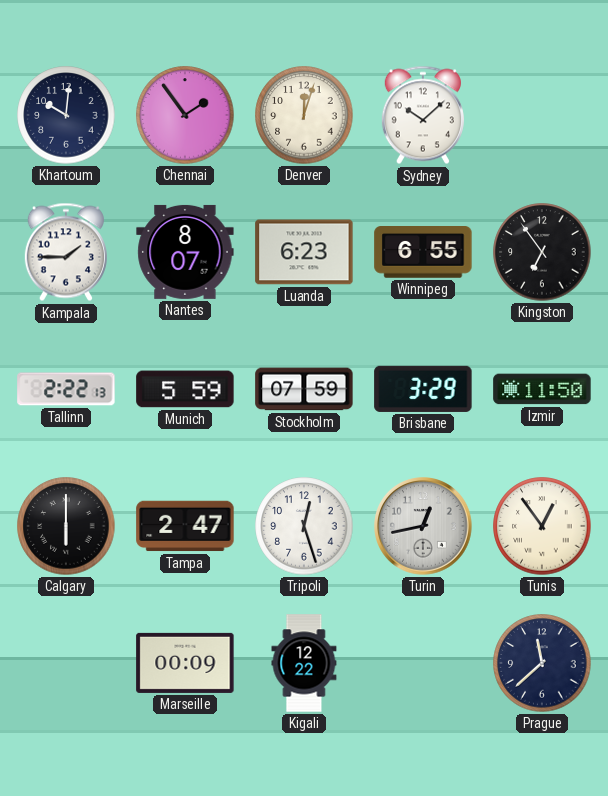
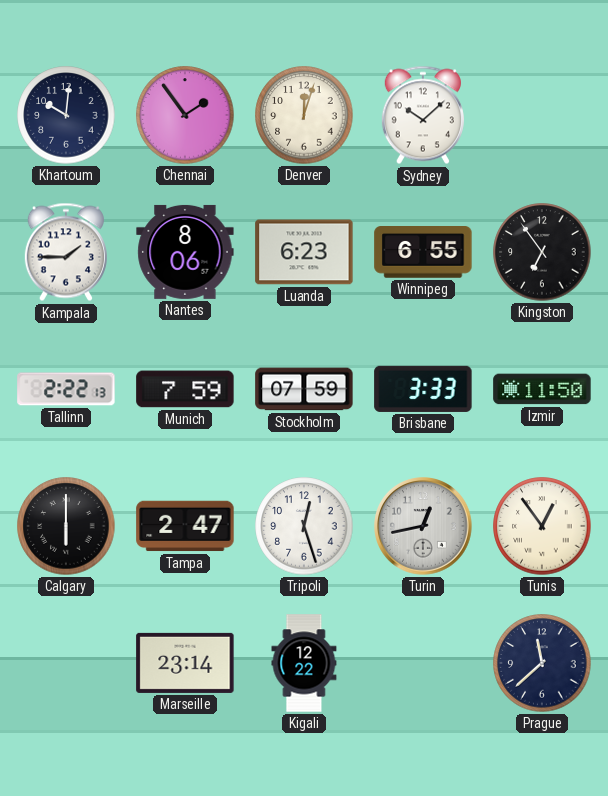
Nantes: 8:07 -> 8:06
Munich: 5:59 -> 7:59
Brisbane: 3:29 -> 3:33
Marseille: 00:09 -> 23:14
